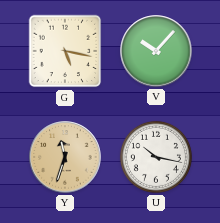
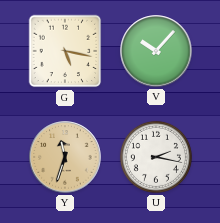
U: 10:17 -> 2:17
